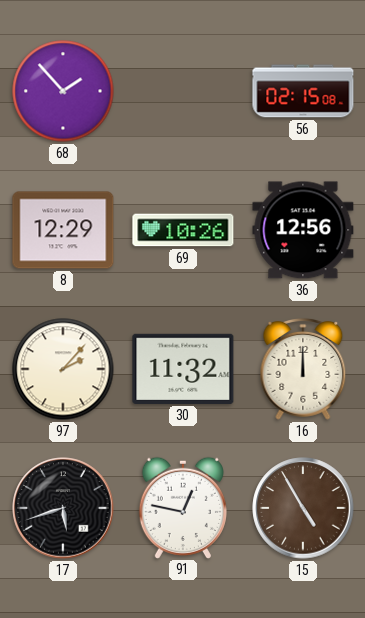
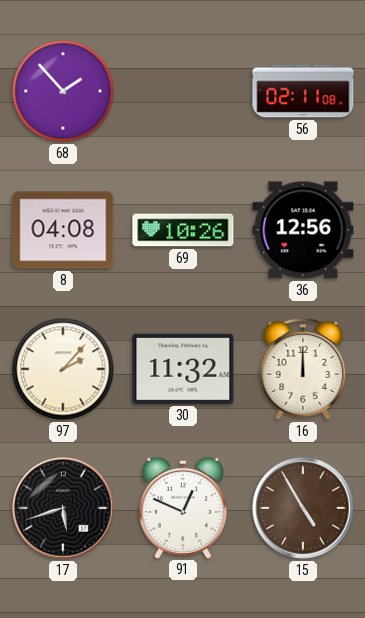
56: 02:15 -> 02:11
8: 12:29 -> 04:08
91: 12:47 -> 12:49
